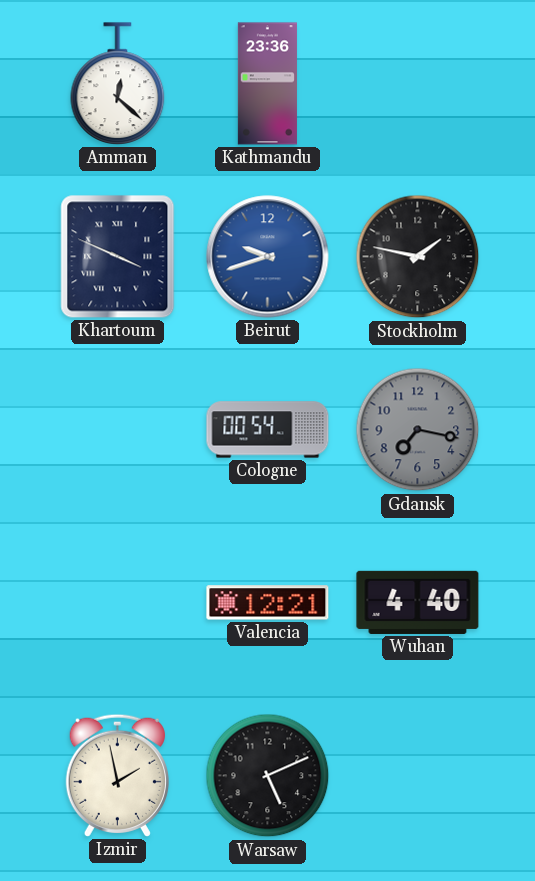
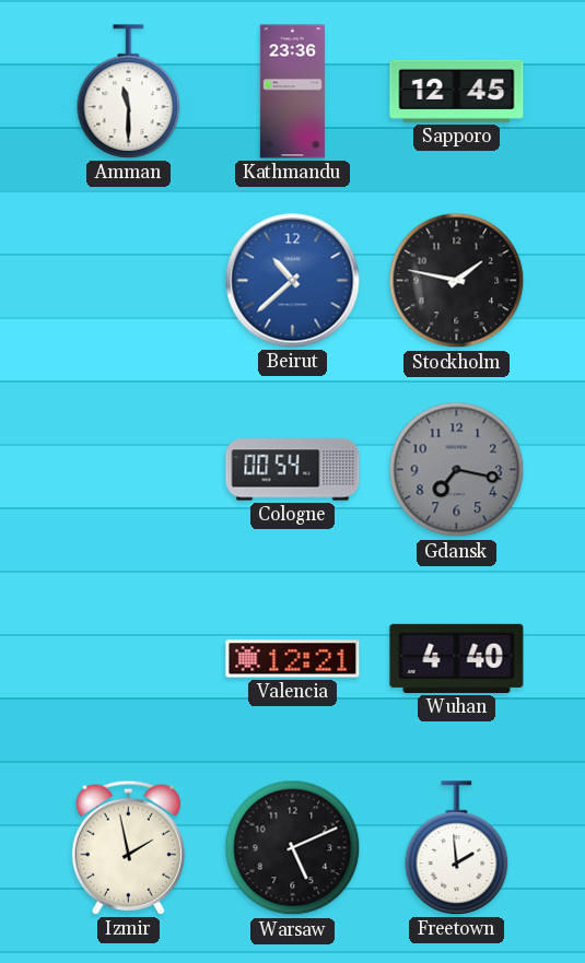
Amman: 12:22 -> 11:30
Sapporo: none -> 12:45
Khartoum: 3:49 -> none
Beirut: 9:42 -> 10:38
Freetown: none -> 1:59
